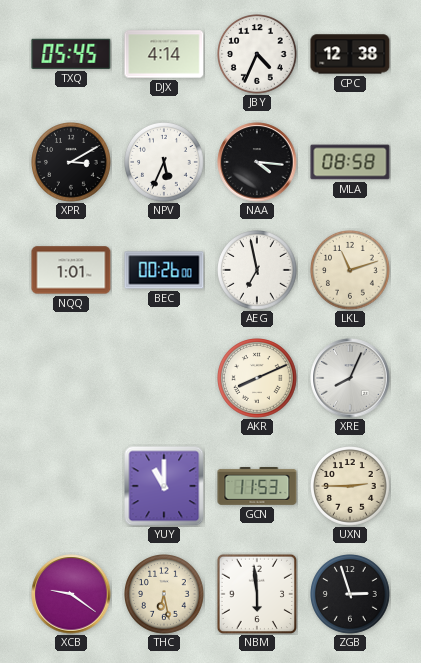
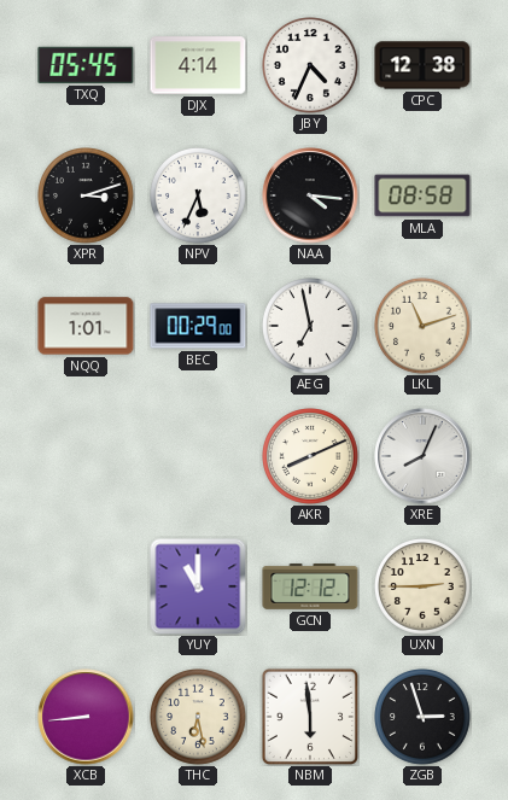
XPR: 3:10 -> 3:12
BEC: 00:26 -> 00:29
GCN: 11:53 -> 12:12
XCB: 9:21 -> 8:44
